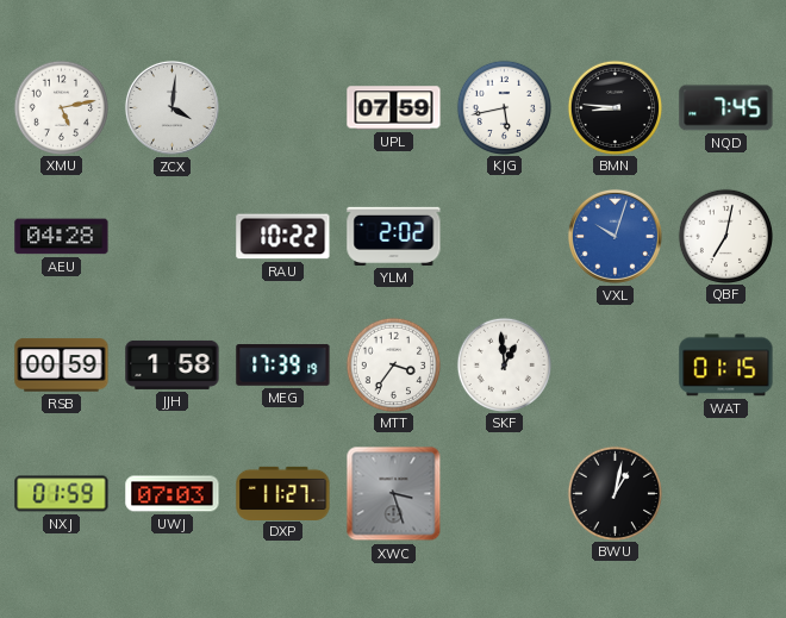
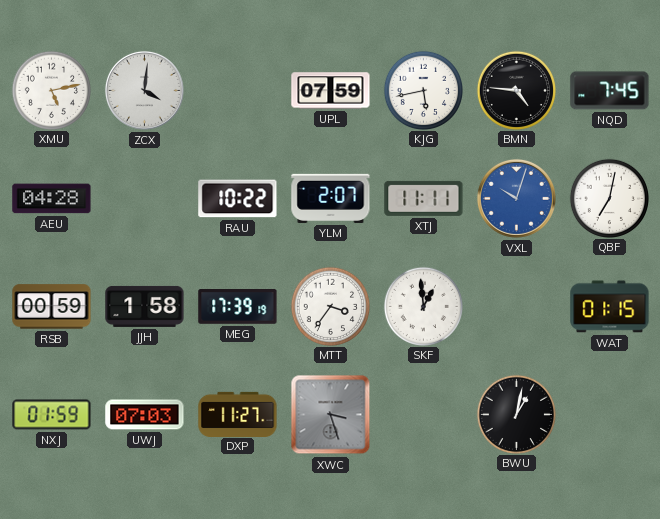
BMN: 8:46 -> 4:46
YLM: 2:02 -> 2:07
XTJ: none -> 11:11
